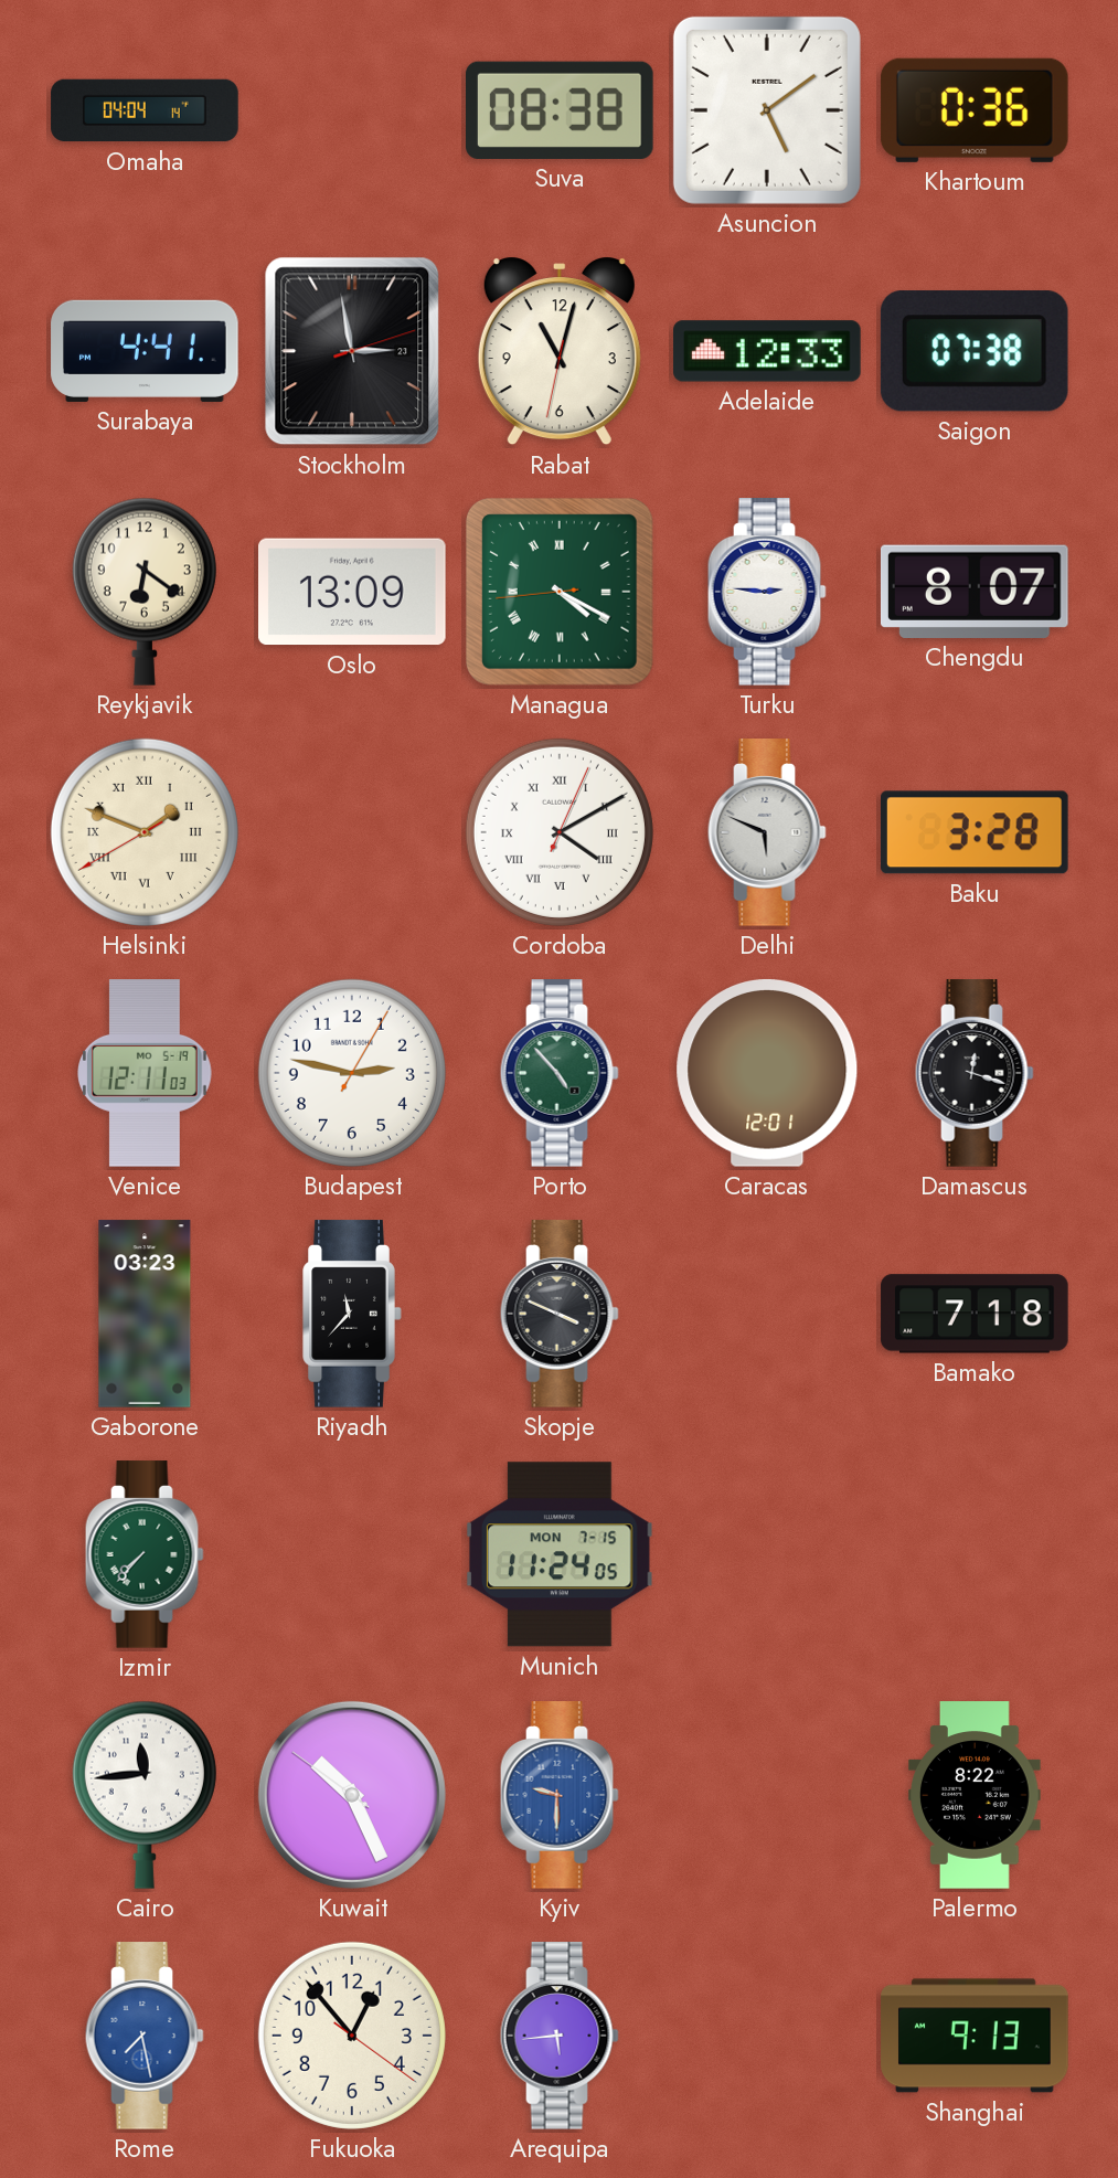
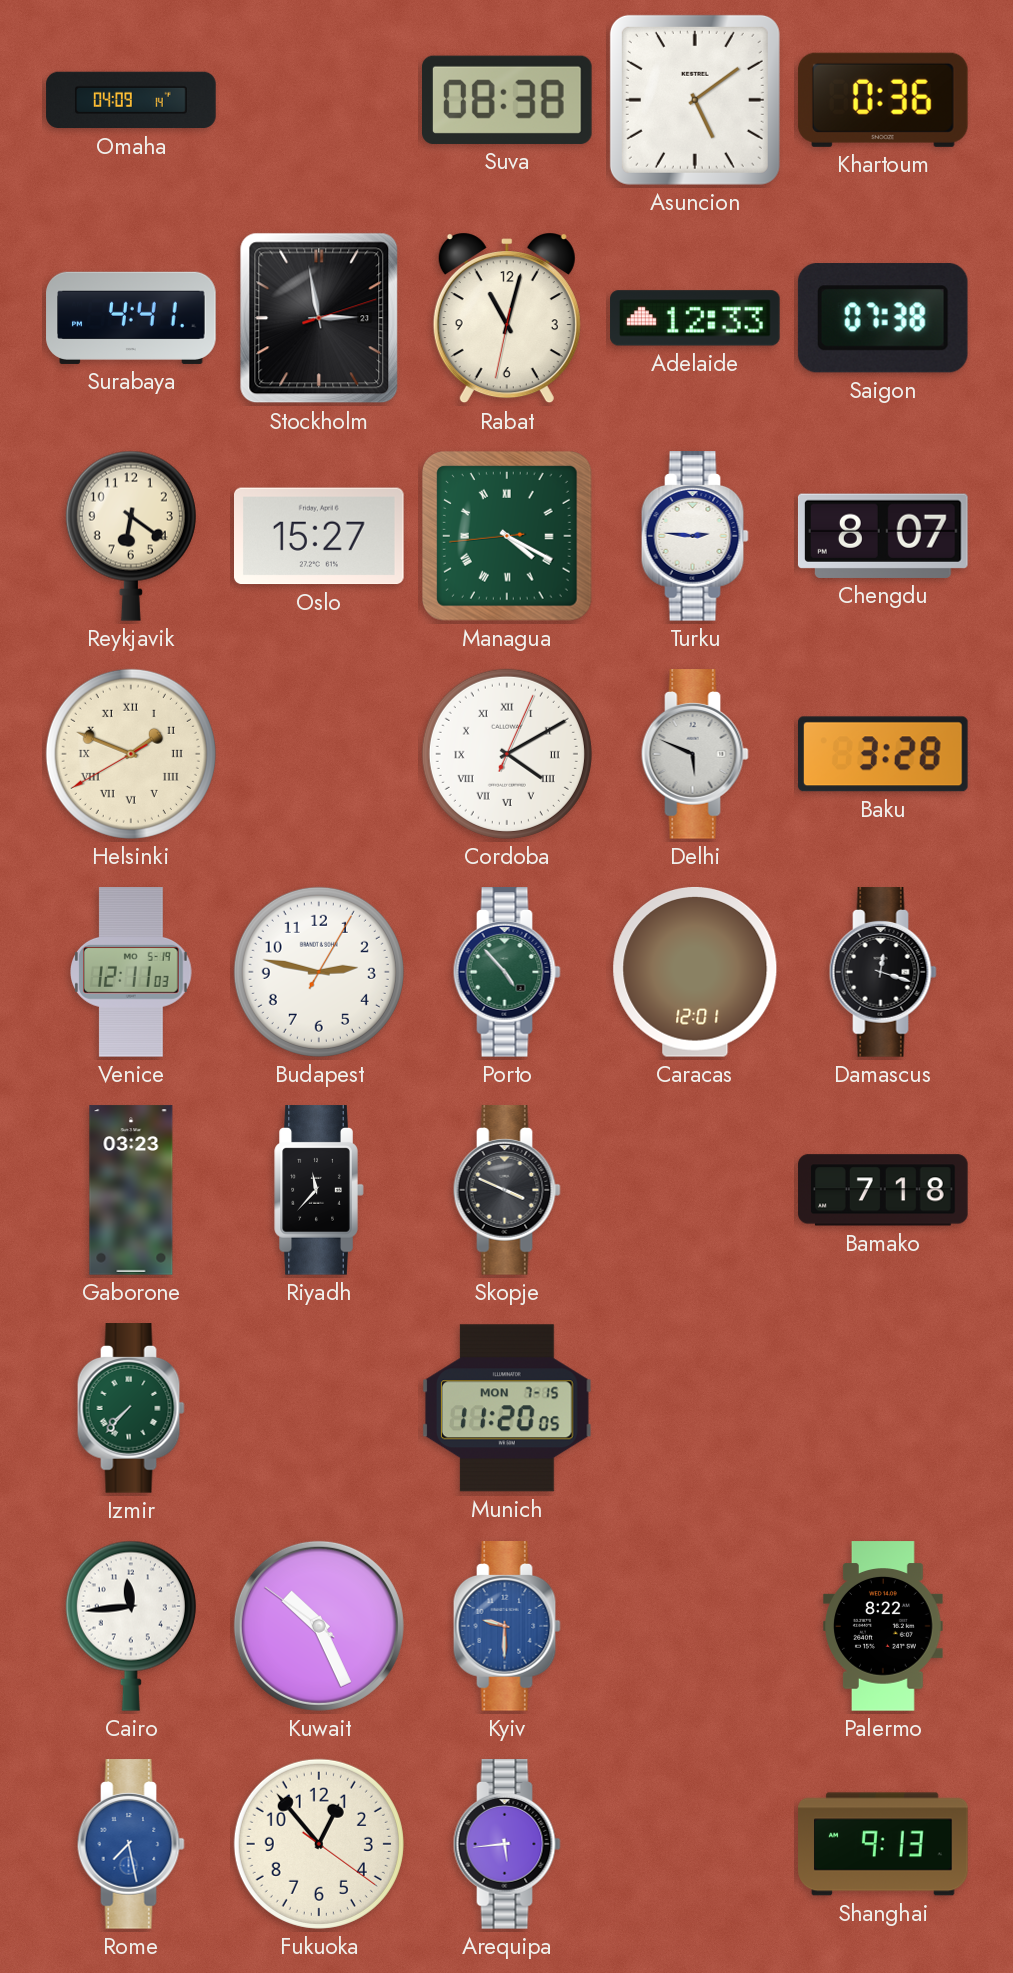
Omaha: 04:04 -> 04:09
Oslo: 13:09 -> 15:27
Munich: 11:24 -> 11:20
